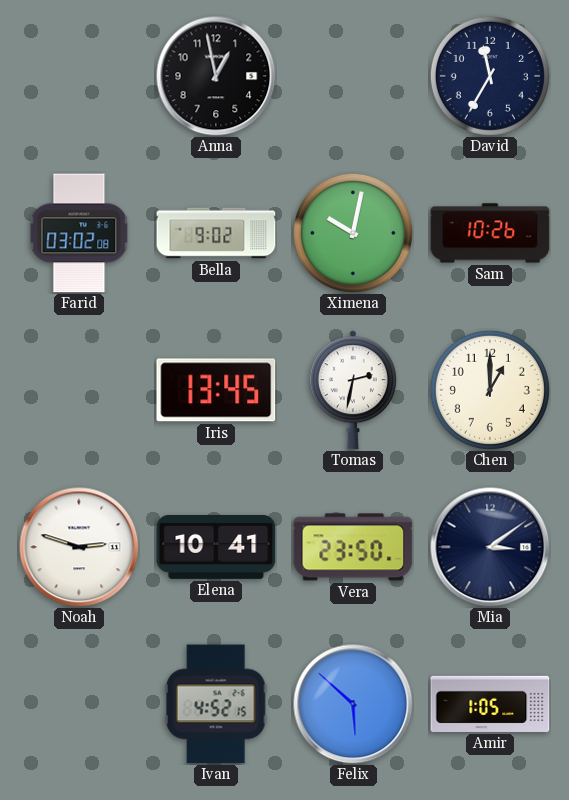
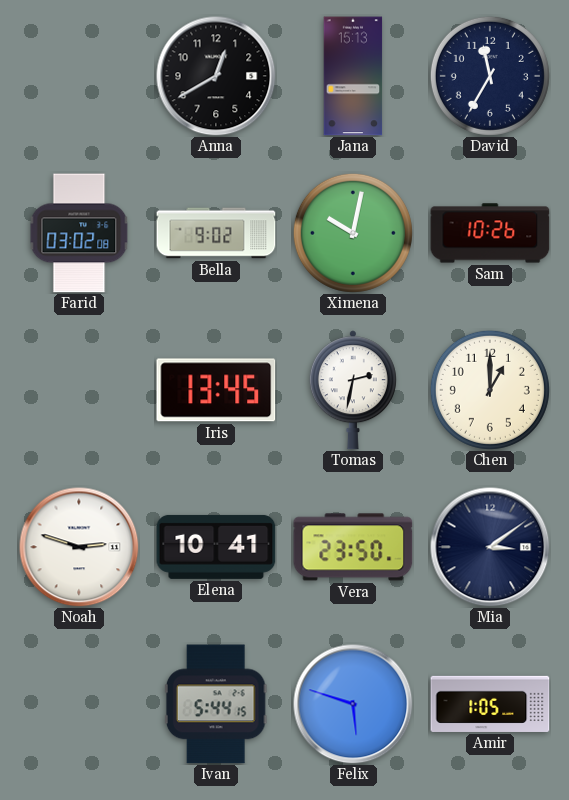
Anna: 12:58 -> 12:40
Jana: none -> 15:13
Ivan: 4:52 -> 5:44
Felix: 5:52 -> 5:48
